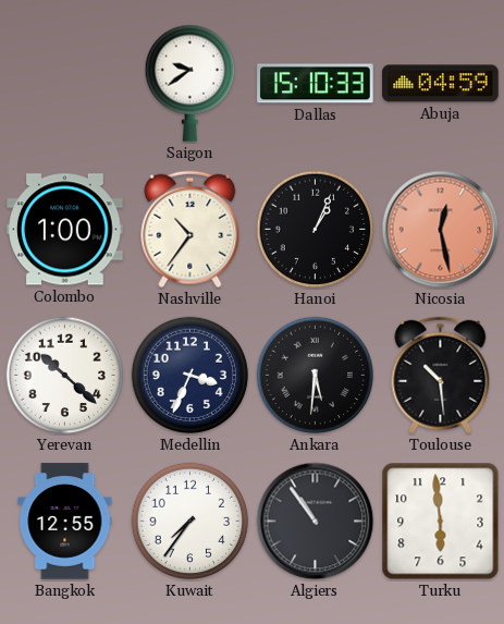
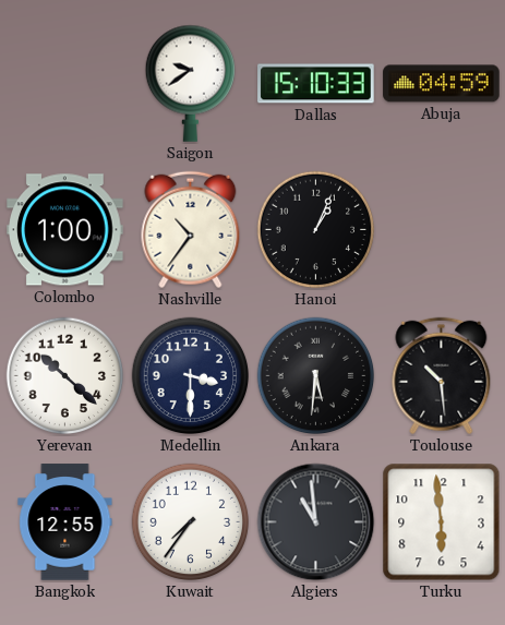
Nicosia: 12:28 -> none
Medellin: 3:34 -> 3:30
Algiers: 10:54 -> 10:59
